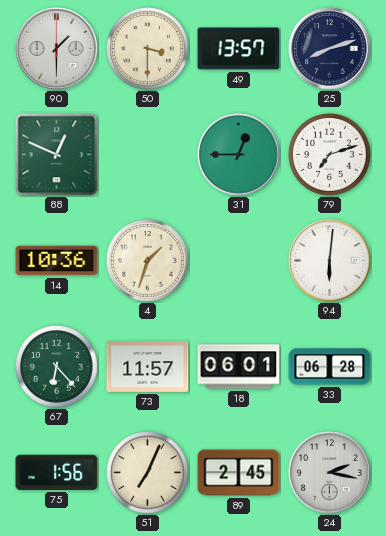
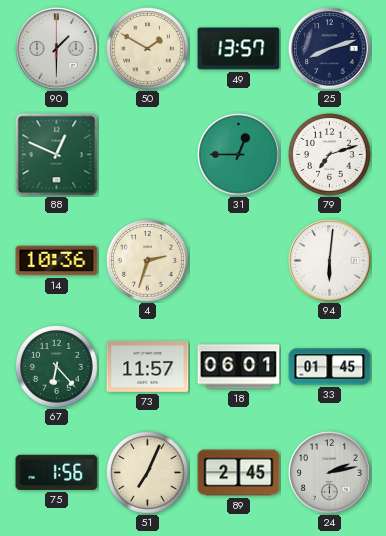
50: 3:30 -> 1:50
4: 1:33 -> 2:33
33: 06:28 -> 01:45
24: 2:17 -> 2:13
